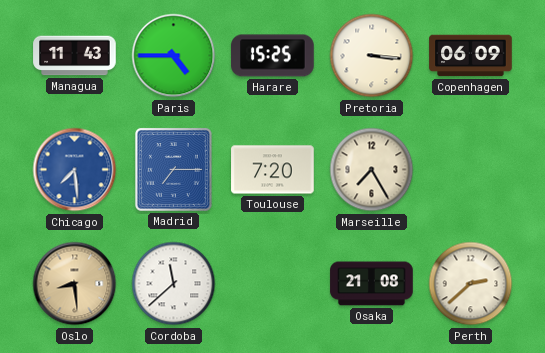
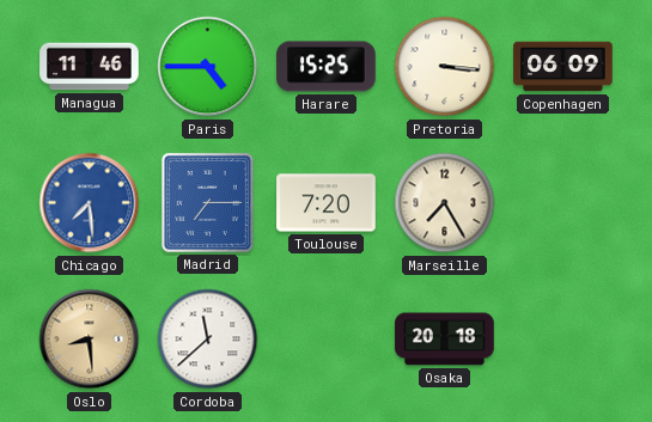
Managua: 11:43 -> 11:46
Osaka: 21:08 -> 20:18
Perth: 2:38 -> none
